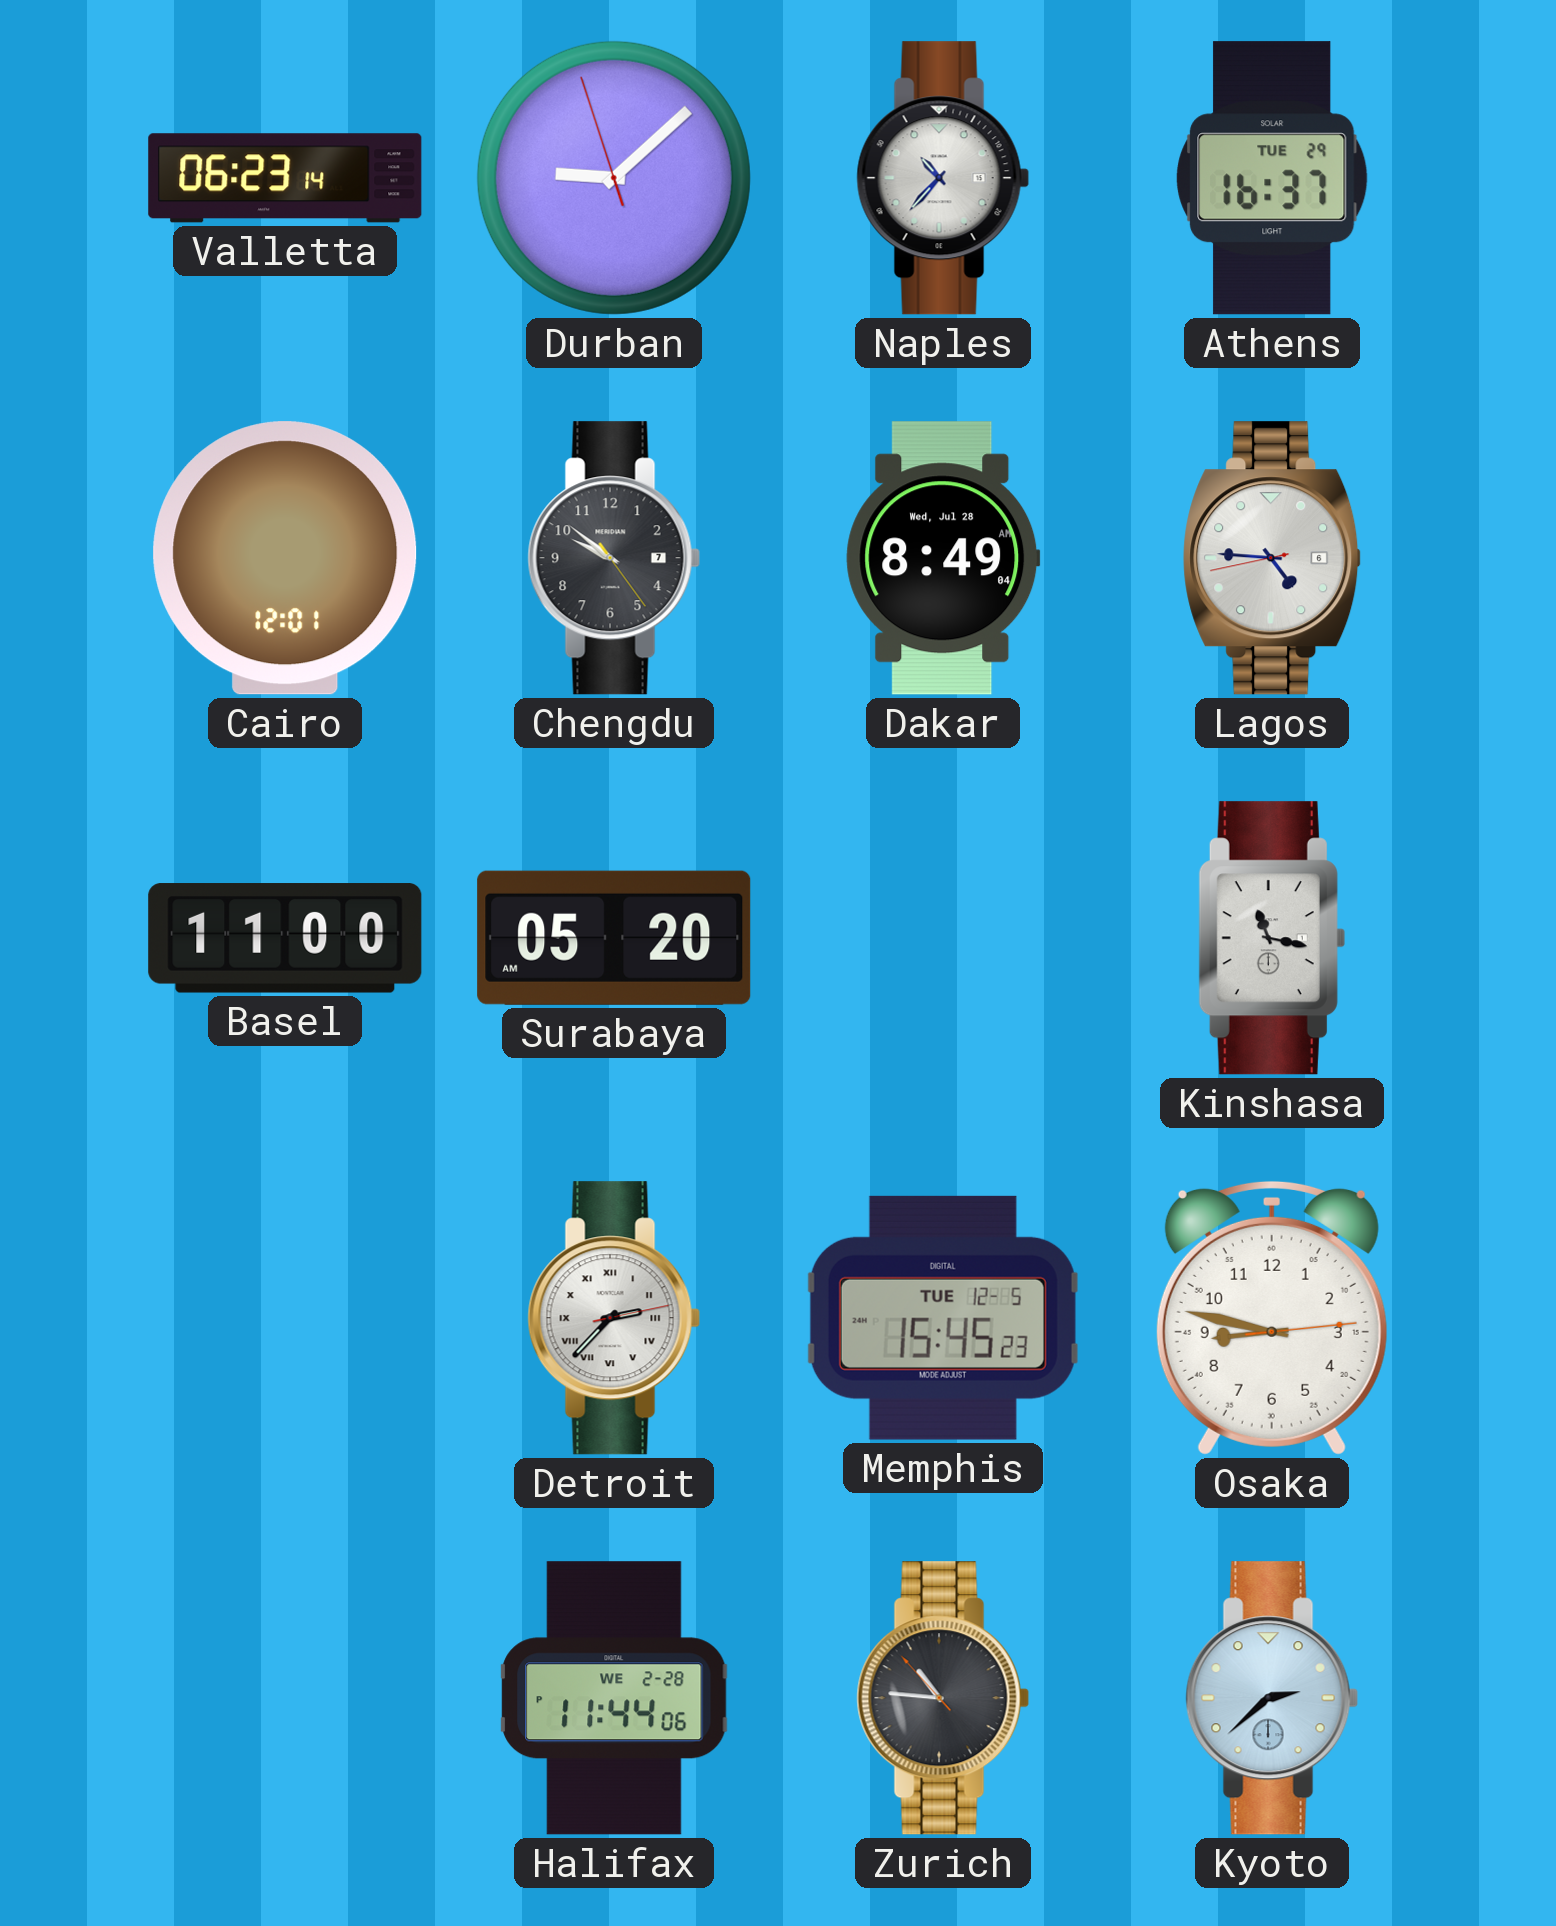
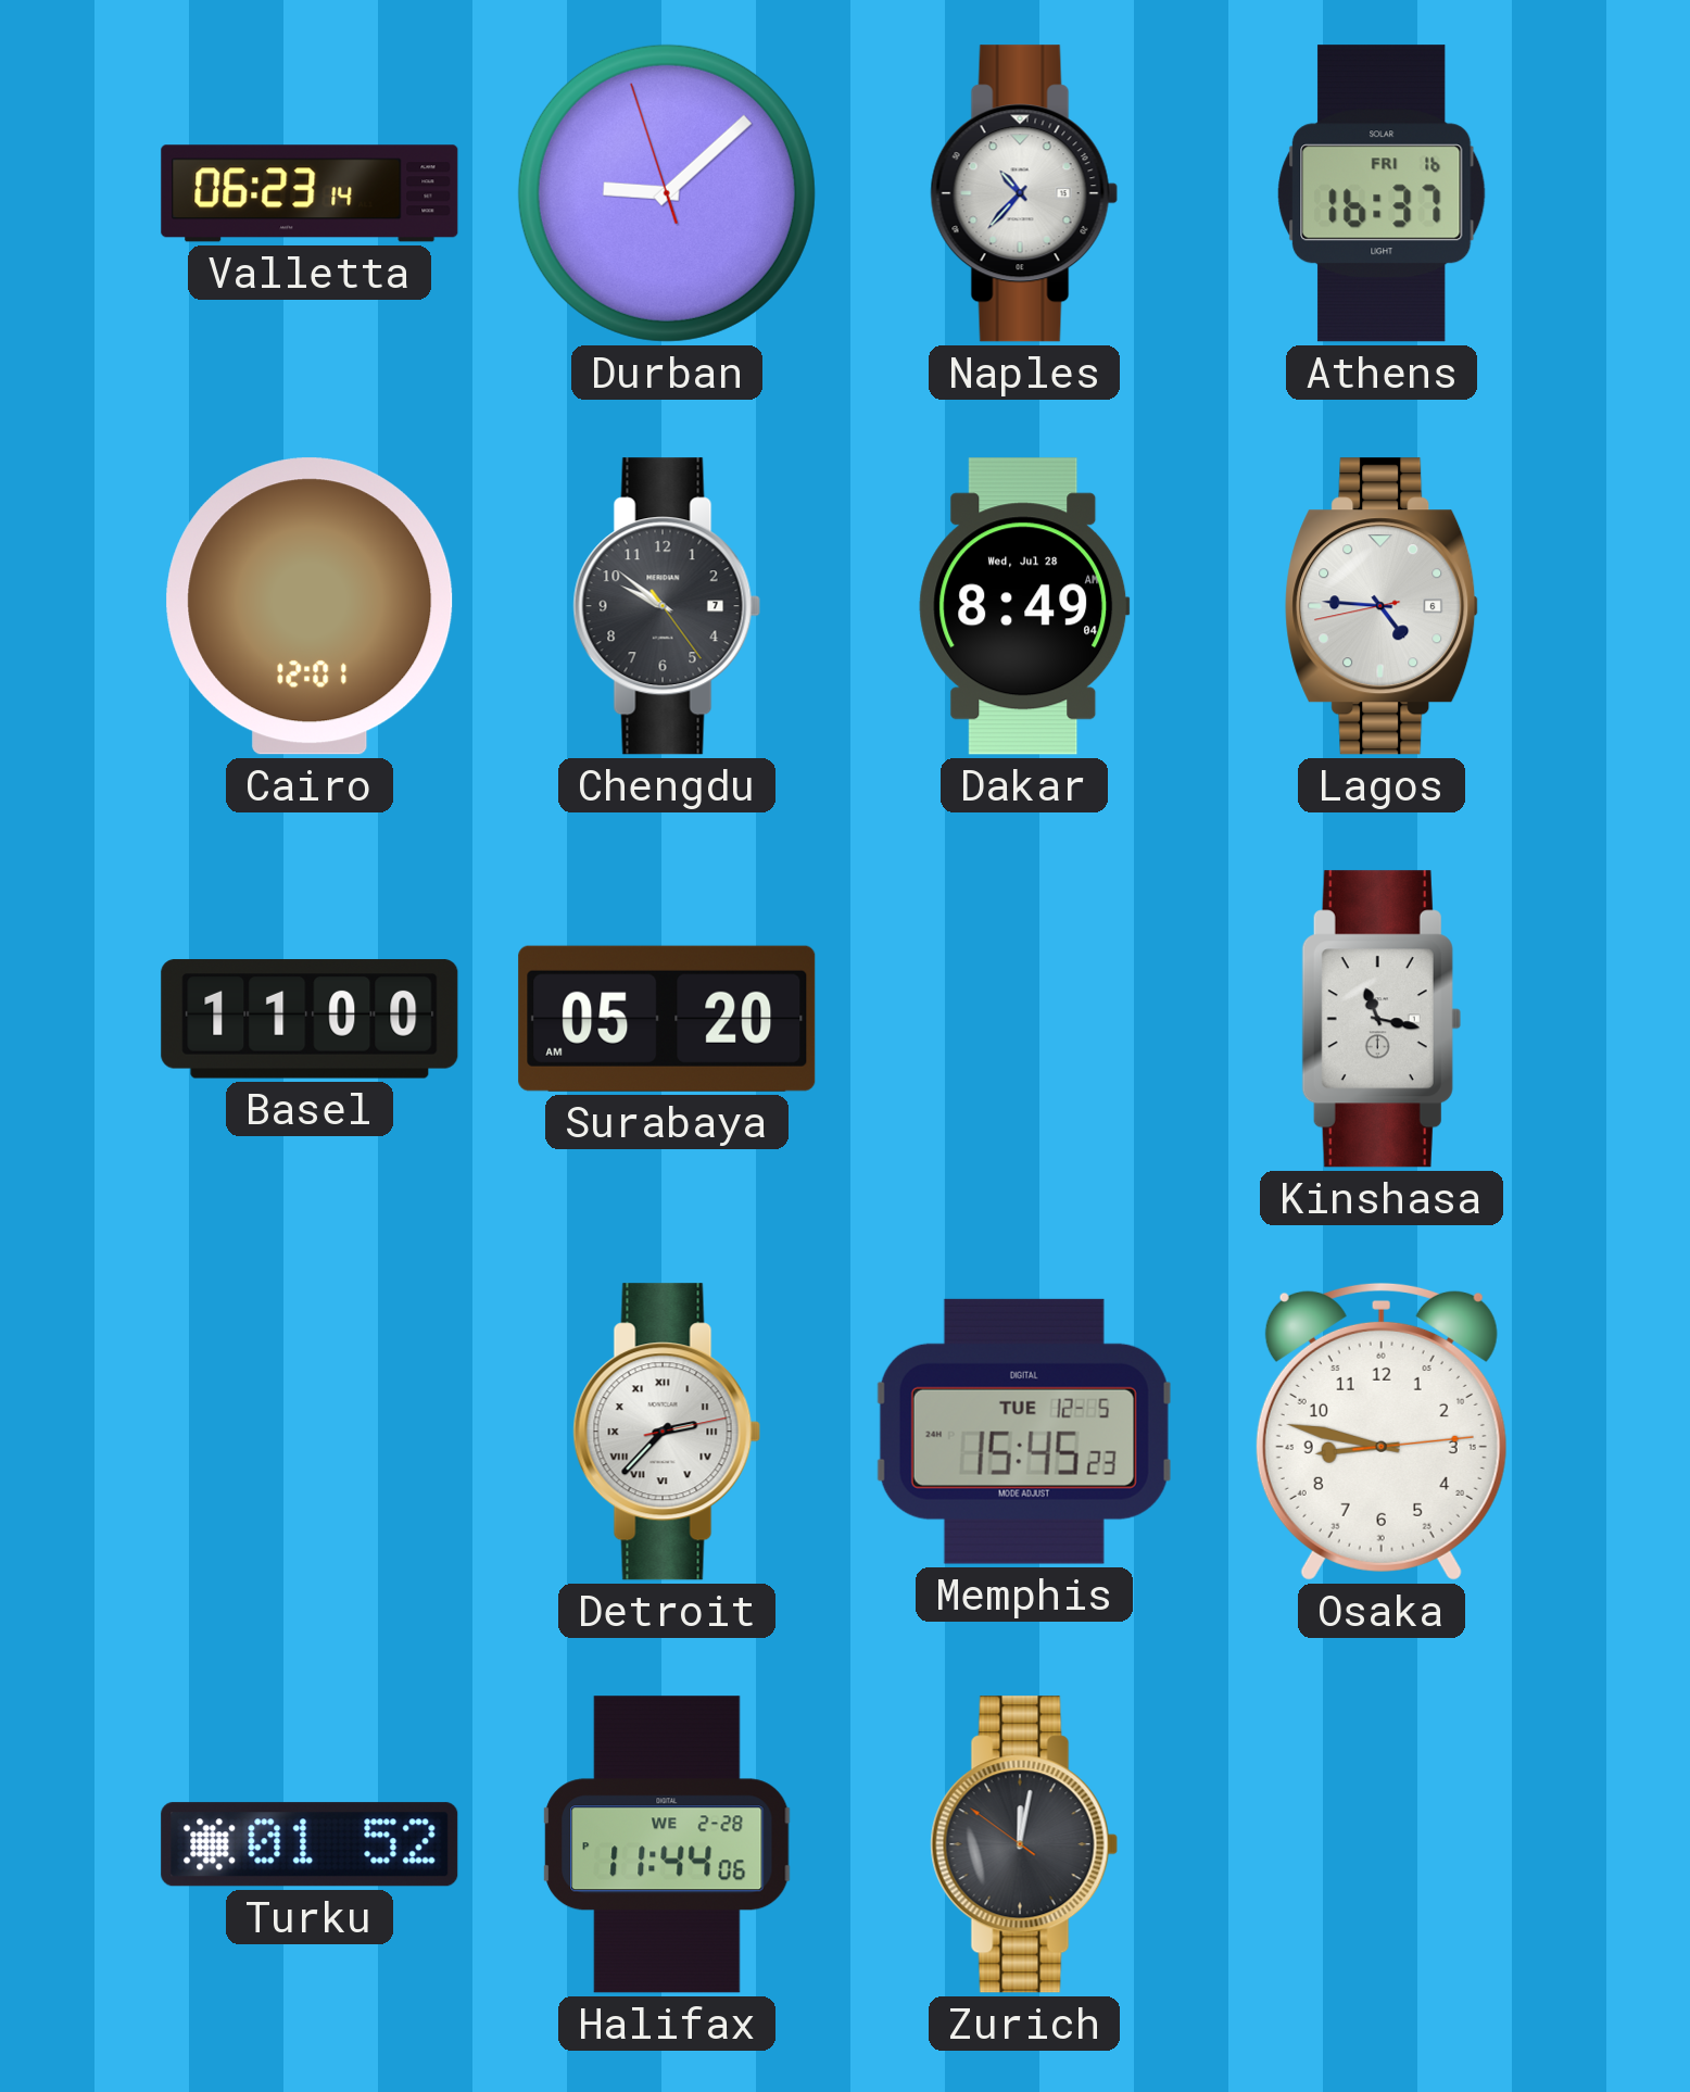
Athens date: TUE 29 -> FRI 16
Turku: none -> 01:52
Zurich: 10:45 -> 12:01
Kyoto: 2:38 -> none
